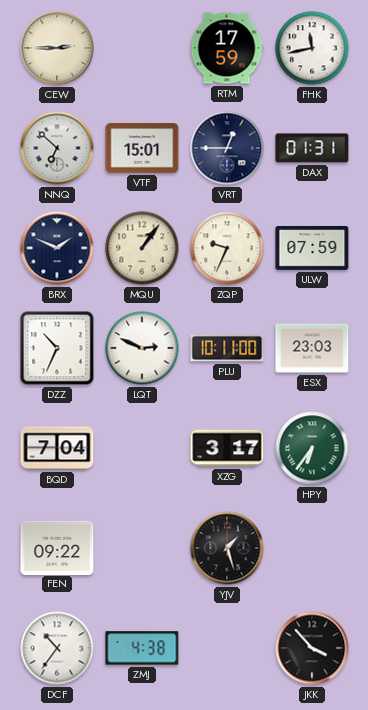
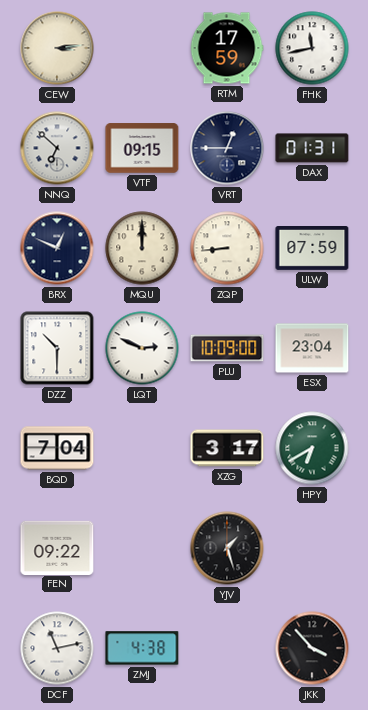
CEW: 2:45 -> 3:14
VTF: 15:01 -> 09:15
BRX: 1:49 -> 12:49
MQU: 1:06 -> 12:00
ZQP: 9:34 -> 8:44
DZZ: 10:34 -> 10:30
PLU: 10:11 -> 10:09
ESX: 23:03 -> 23:04
HPY: 6:36 -> 6:40
DCF: 10:36 -> 11:13
